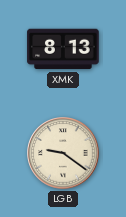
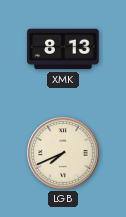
LGB: 9:21 -> 7:41
